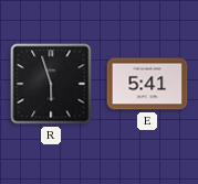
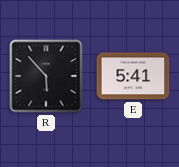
R: 5:57 -> 5:53
